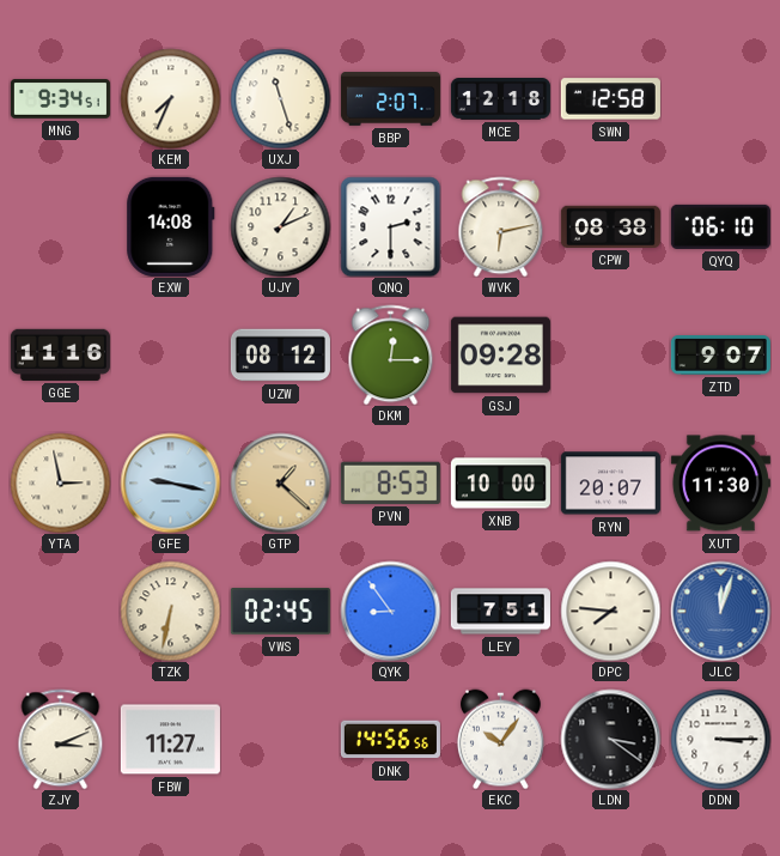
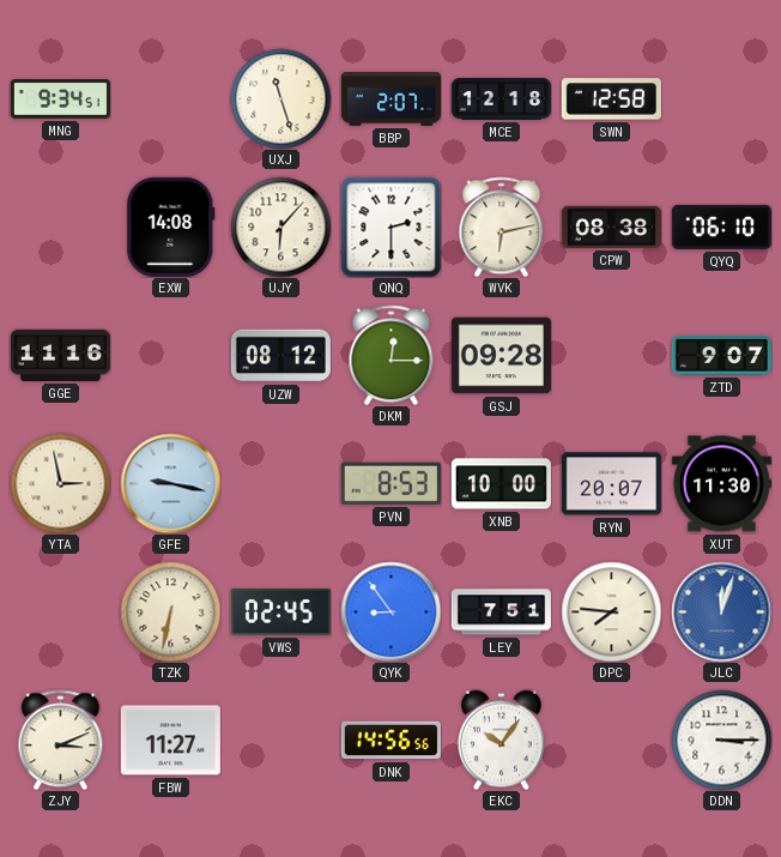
KEM: 7:34 -> none
UJY: 1:11 -> 6:07
GTP: 1:22 -> none
LDN: 3:21 -> none
